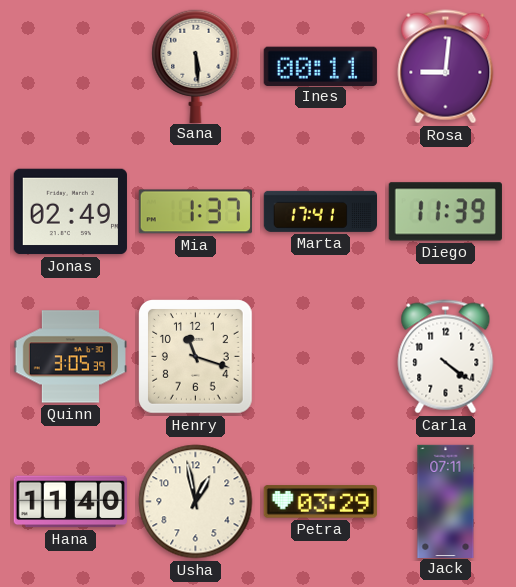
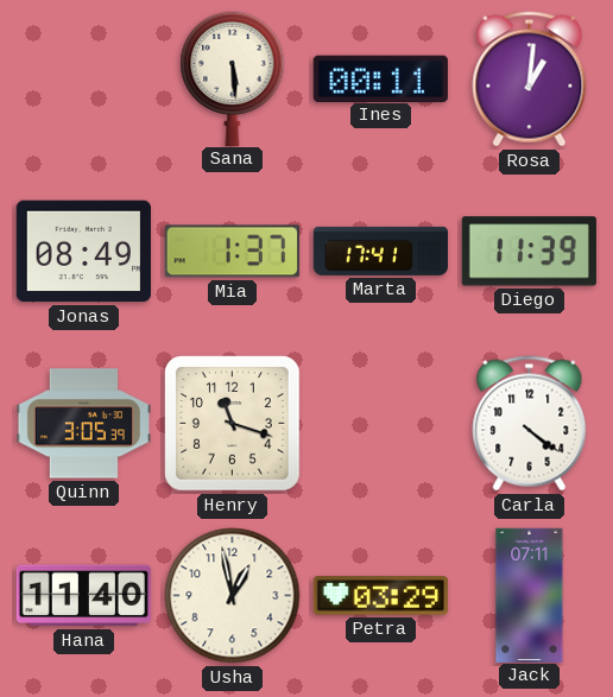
Rosa: 9:01 -> 1:01
Jonas: 02:49 -> 08:49
